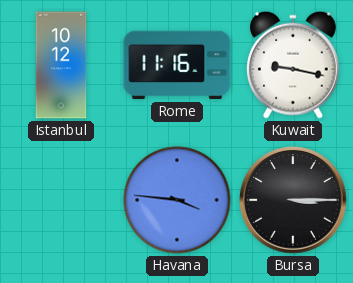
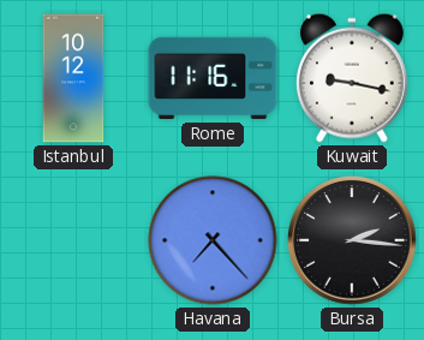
Havana: 3:46 -> 7:23
Bursa: 3:15 -> 2:16
